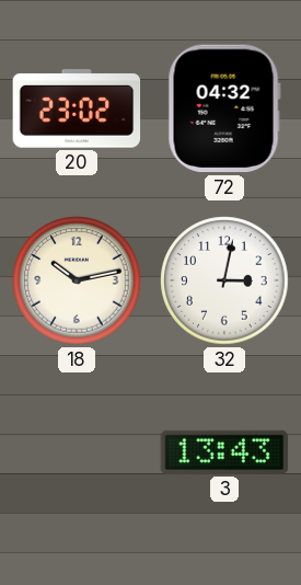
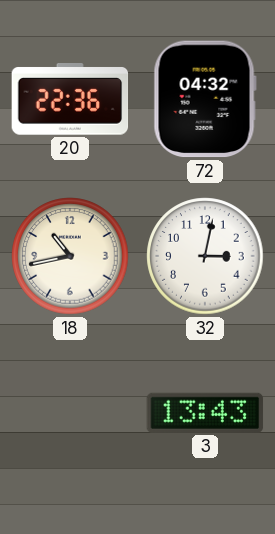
20: 23:02 -> 22:36
18: 10:13 -> 10:43
